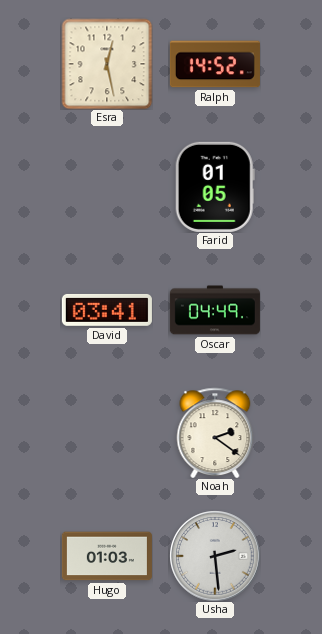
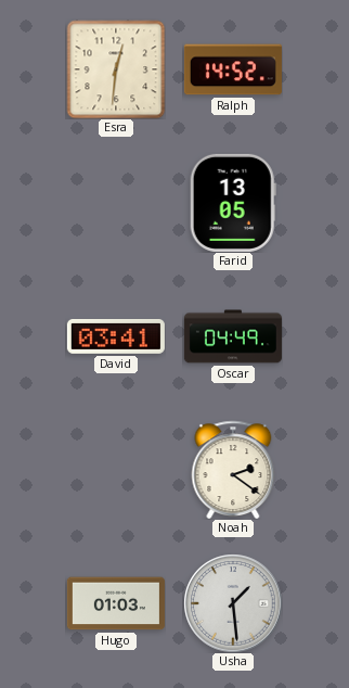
Esra: 12:28 -> 12:31
Farid: 01:05 -> 13:05
Usha: 2:29 -> 1:29
